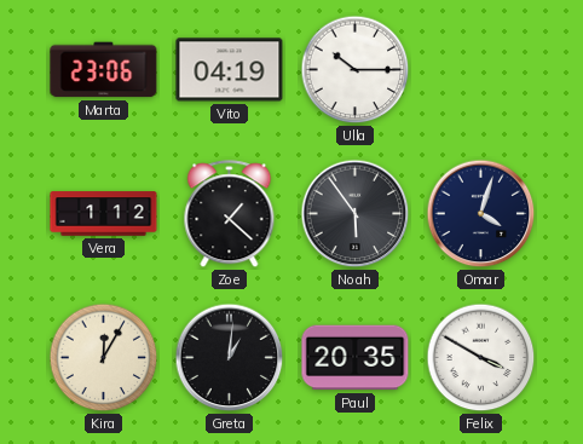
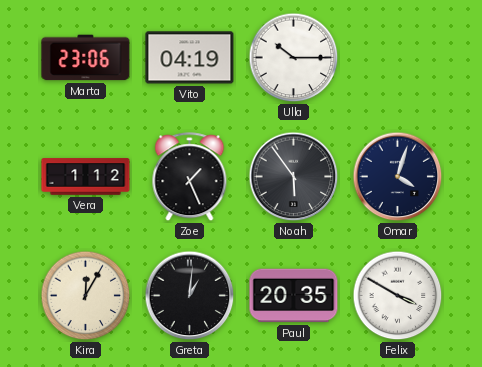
Zoe: 1:22 -> 1:26
